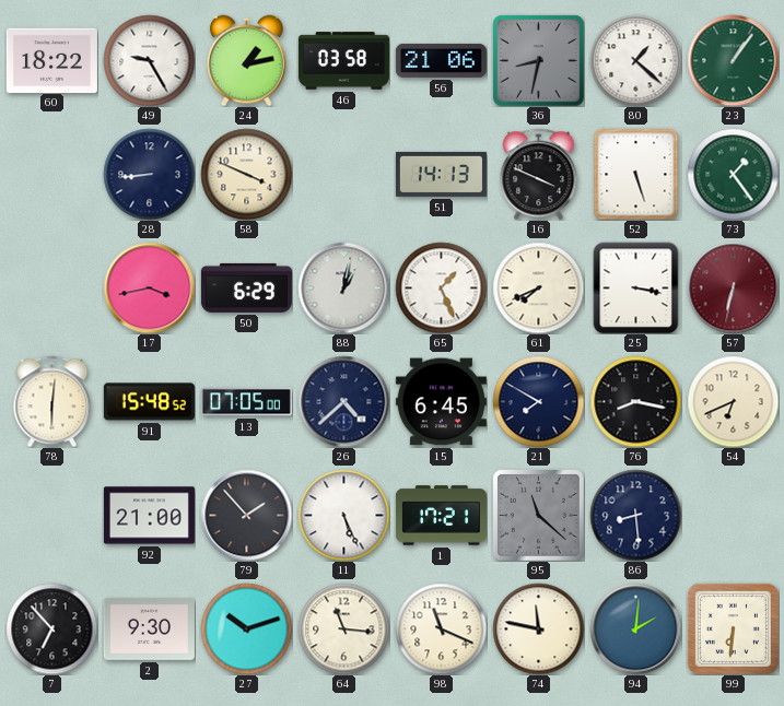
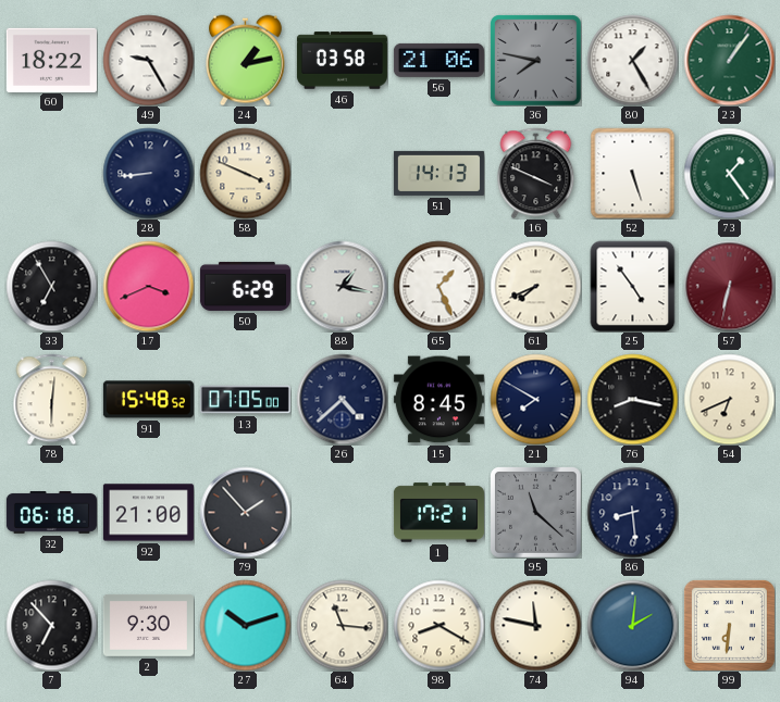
36: 8:32 -> 7:47
80: 1:22 -> 1:25
33: none -> 6:55
17: 3:43 -> 3:41
88: 1:02 -> 1:17
25: 3:17 -> 4:54
15: 6:45 -> 8:45
32: none -> 06:18
11: 5:26 -> none
98: 11:19 -> 8:20
